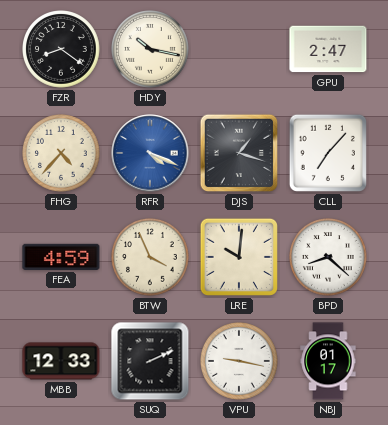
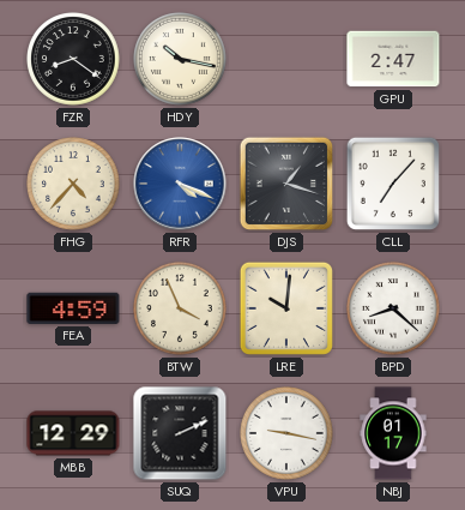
MBB: 12:33 -> 12:29
